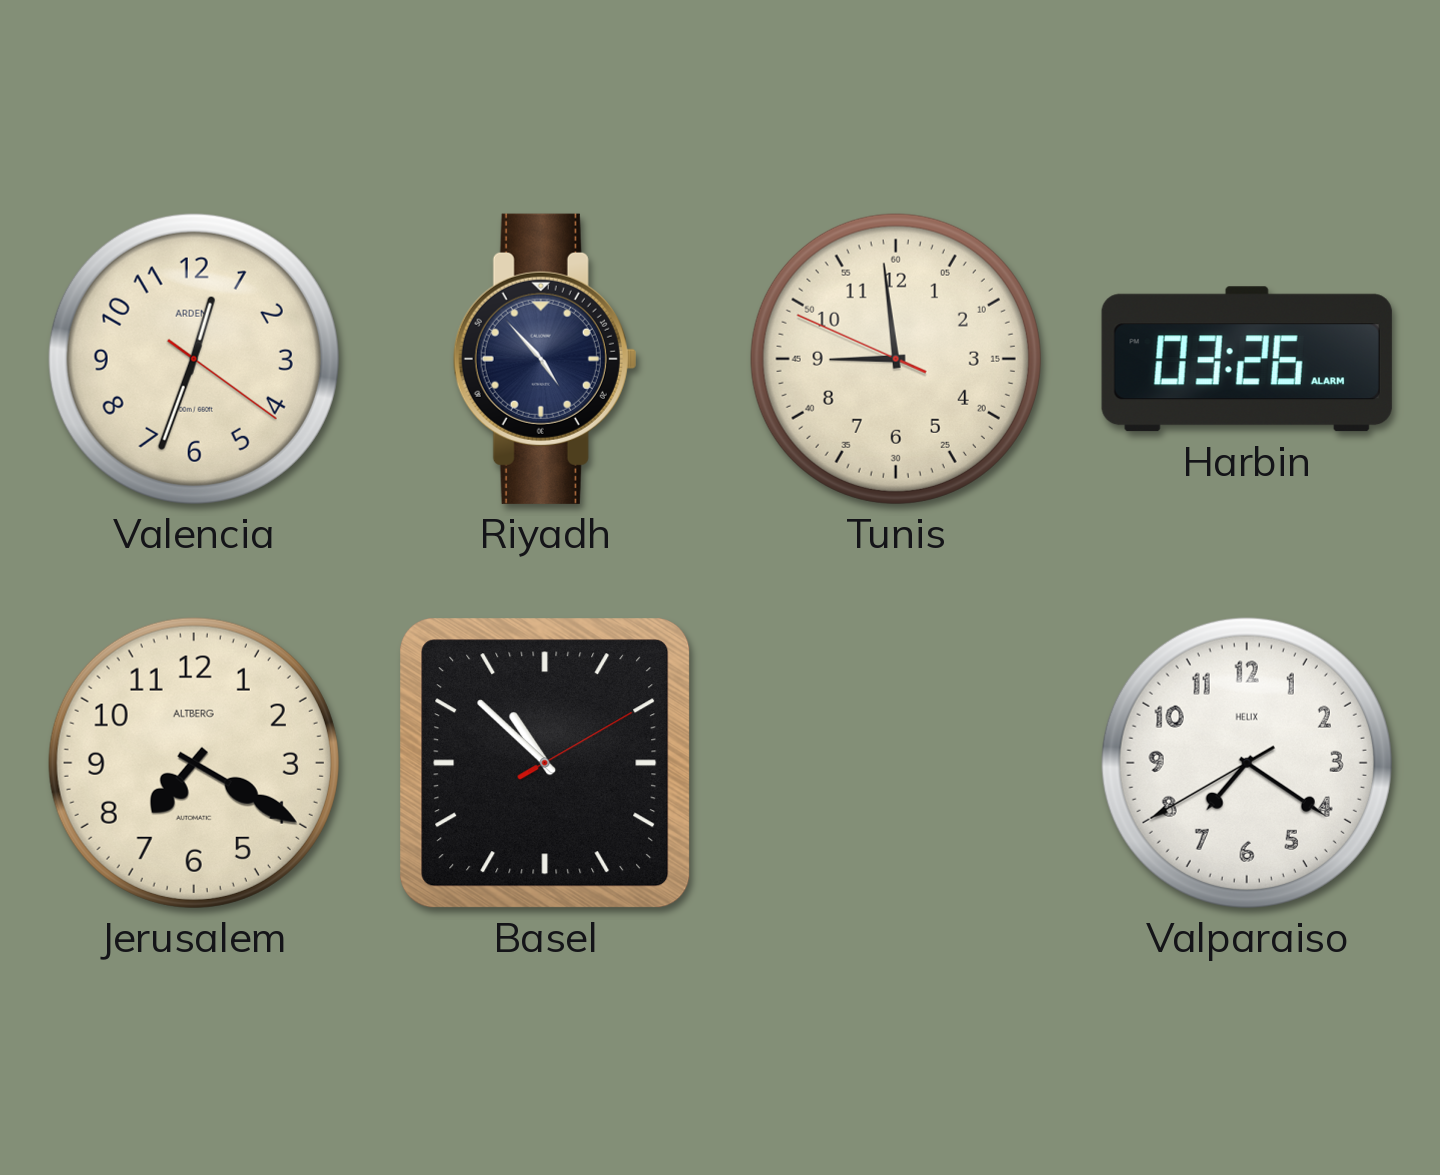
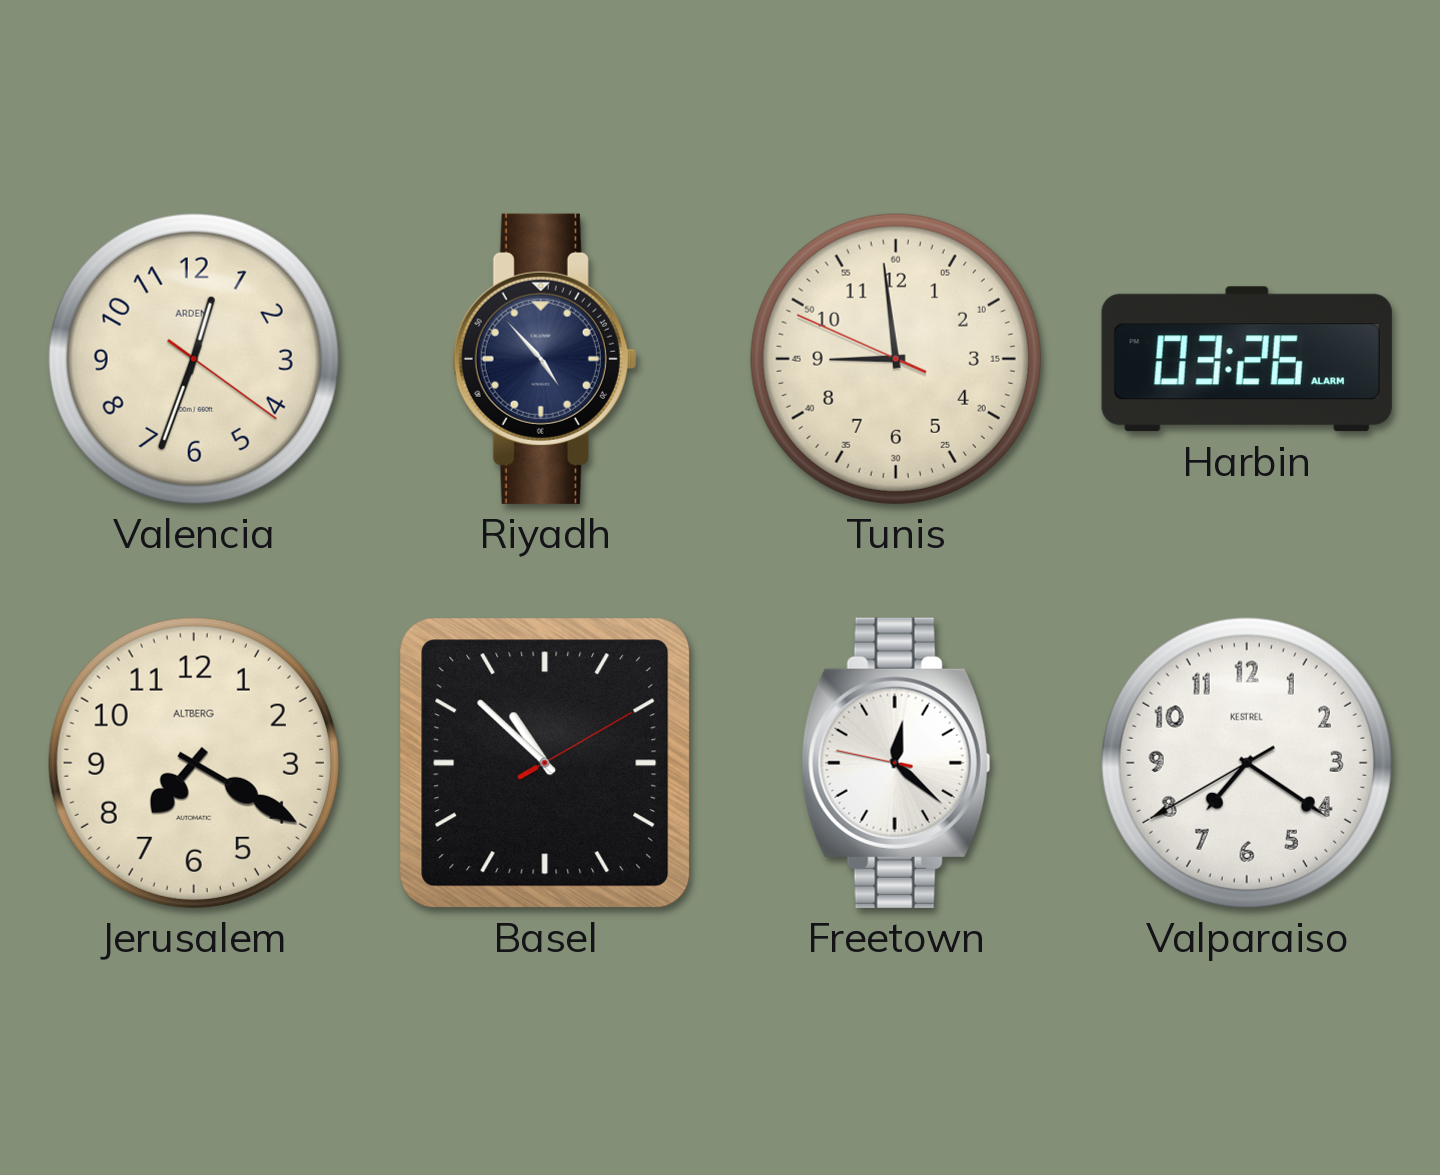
Freetown: none -> 12:21
Valparaiso brand: HELIX -> KESTREL
